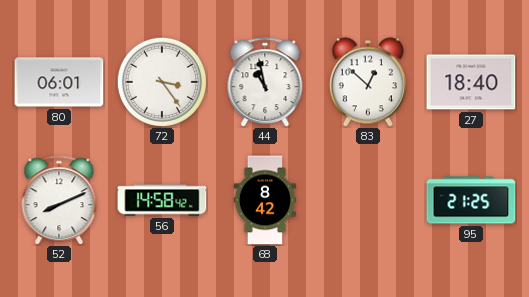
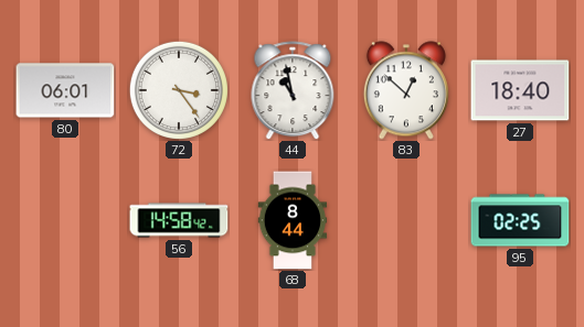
52: 8:11 -> none
68: 8:42 -> 8:44
95: 21:25 -> 02:25
